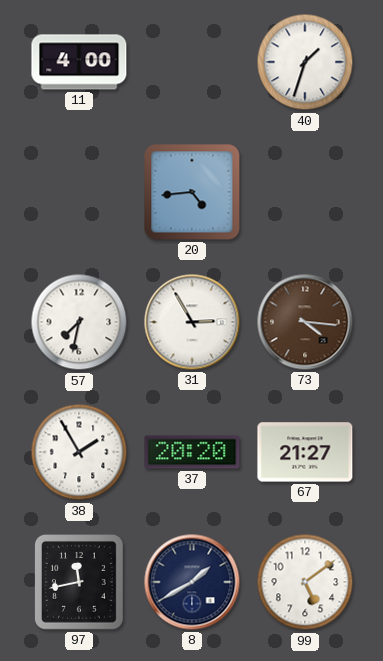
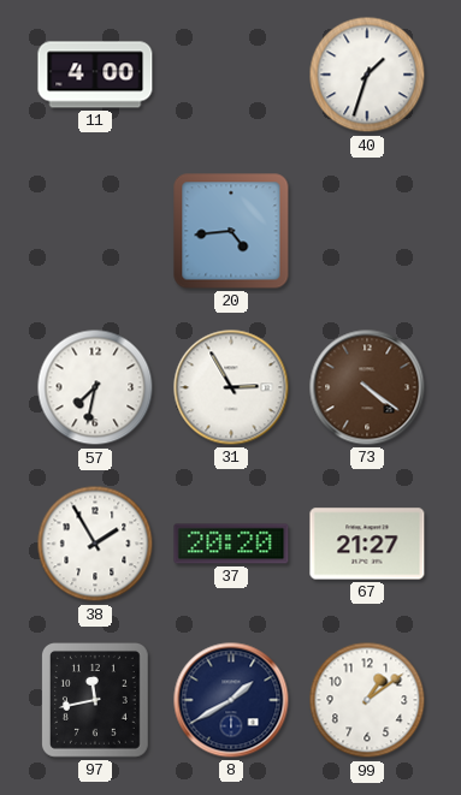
73: 4:16 -> 4:21
99: 5:09 -> 1:09
